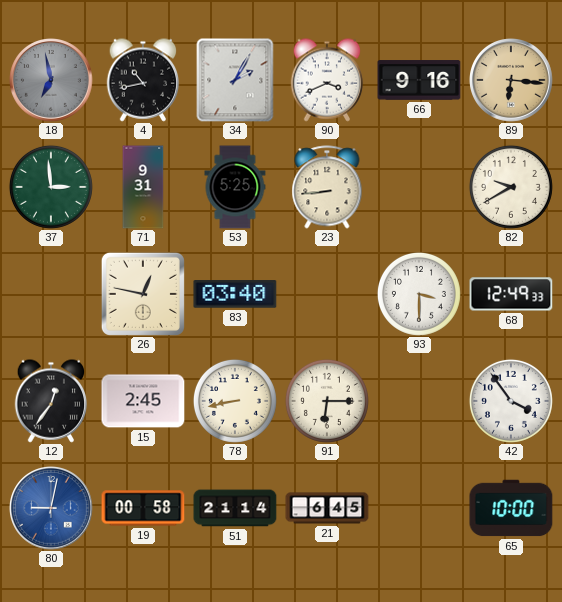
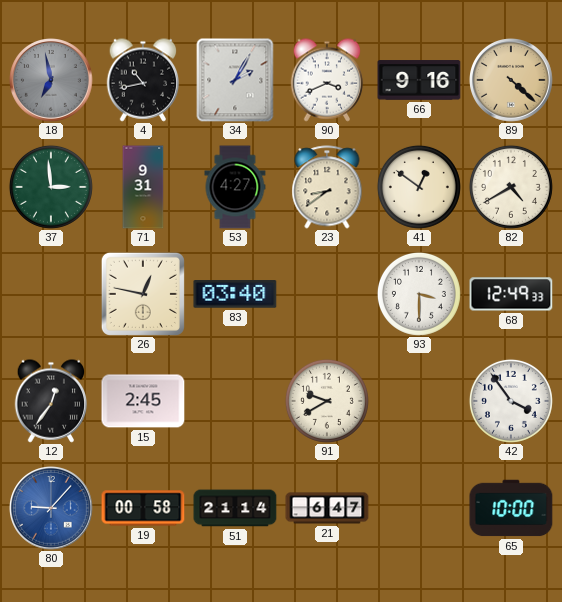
89: 6:16 -> 4:22
53: 5:25 -> 4:27
23: 8:44 -> 8:39
41: none -> 12:51
82: 9:40 -> 4:40
78: 8:43 -> none
91: 6:15 -> 9:40
80: 9:02 -> 9:07
21: 6:45 -> 6:47
